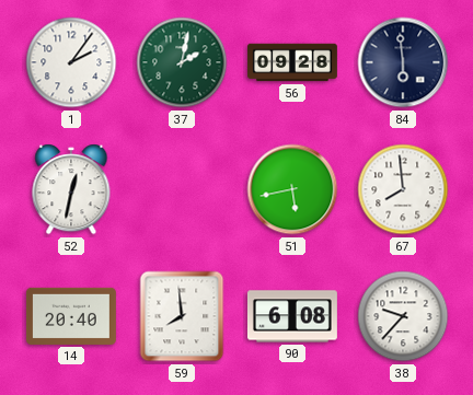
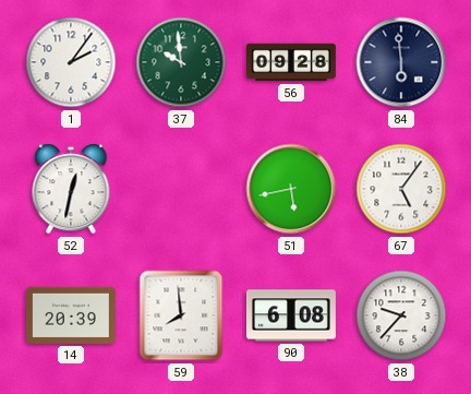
37: 2:02 -> 9:59
67: 7:59 -> 5:06
14: 20:40 -> 20:39
